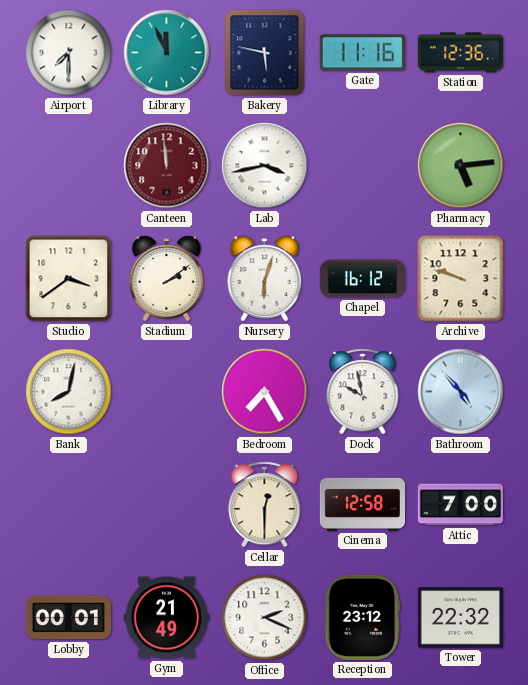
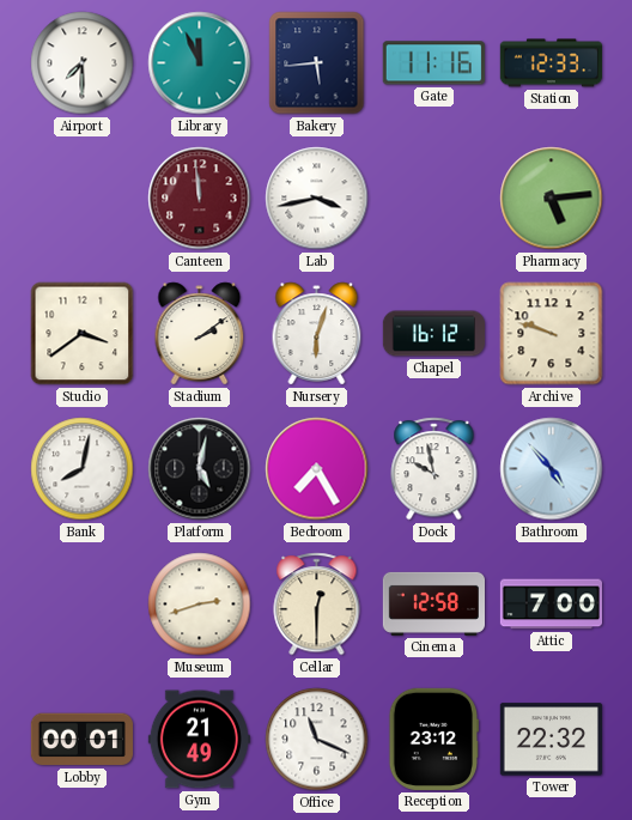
Bakery: 5:47 -> 5:44
Station: 12:36 -> 12:33
Platform: none -> 5:02
Museum: none -> 2:42
Office: 2:19 -> 11:19
